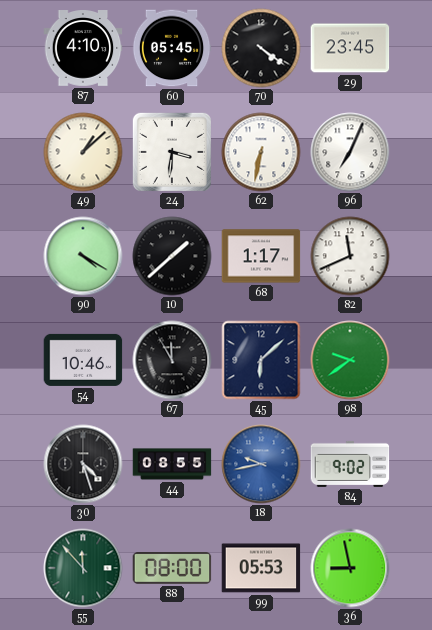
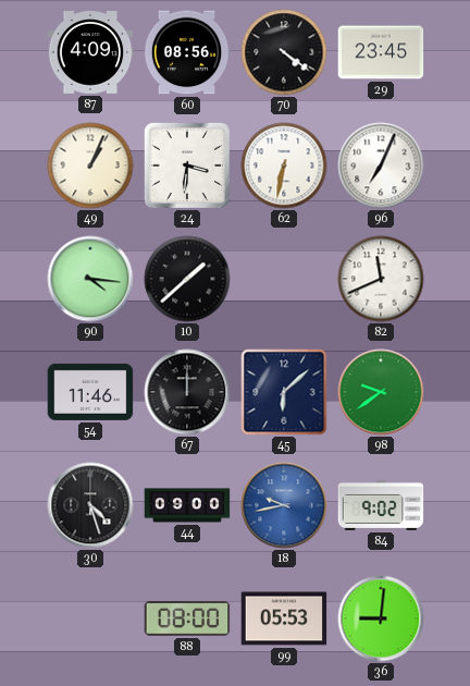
87: 4:10 -> 4:09
60: 05:45 -> 08:56
49: 1:08 -> 1:04
90: 4:20 -> 4:16
68: 1:17 -> none
54: 10:46 -> 11:46
67: 11:55 -> 12:00
44: 08:55 -> 09:00
55: 11:53 -> none
36: 8:58 -> 9:01
